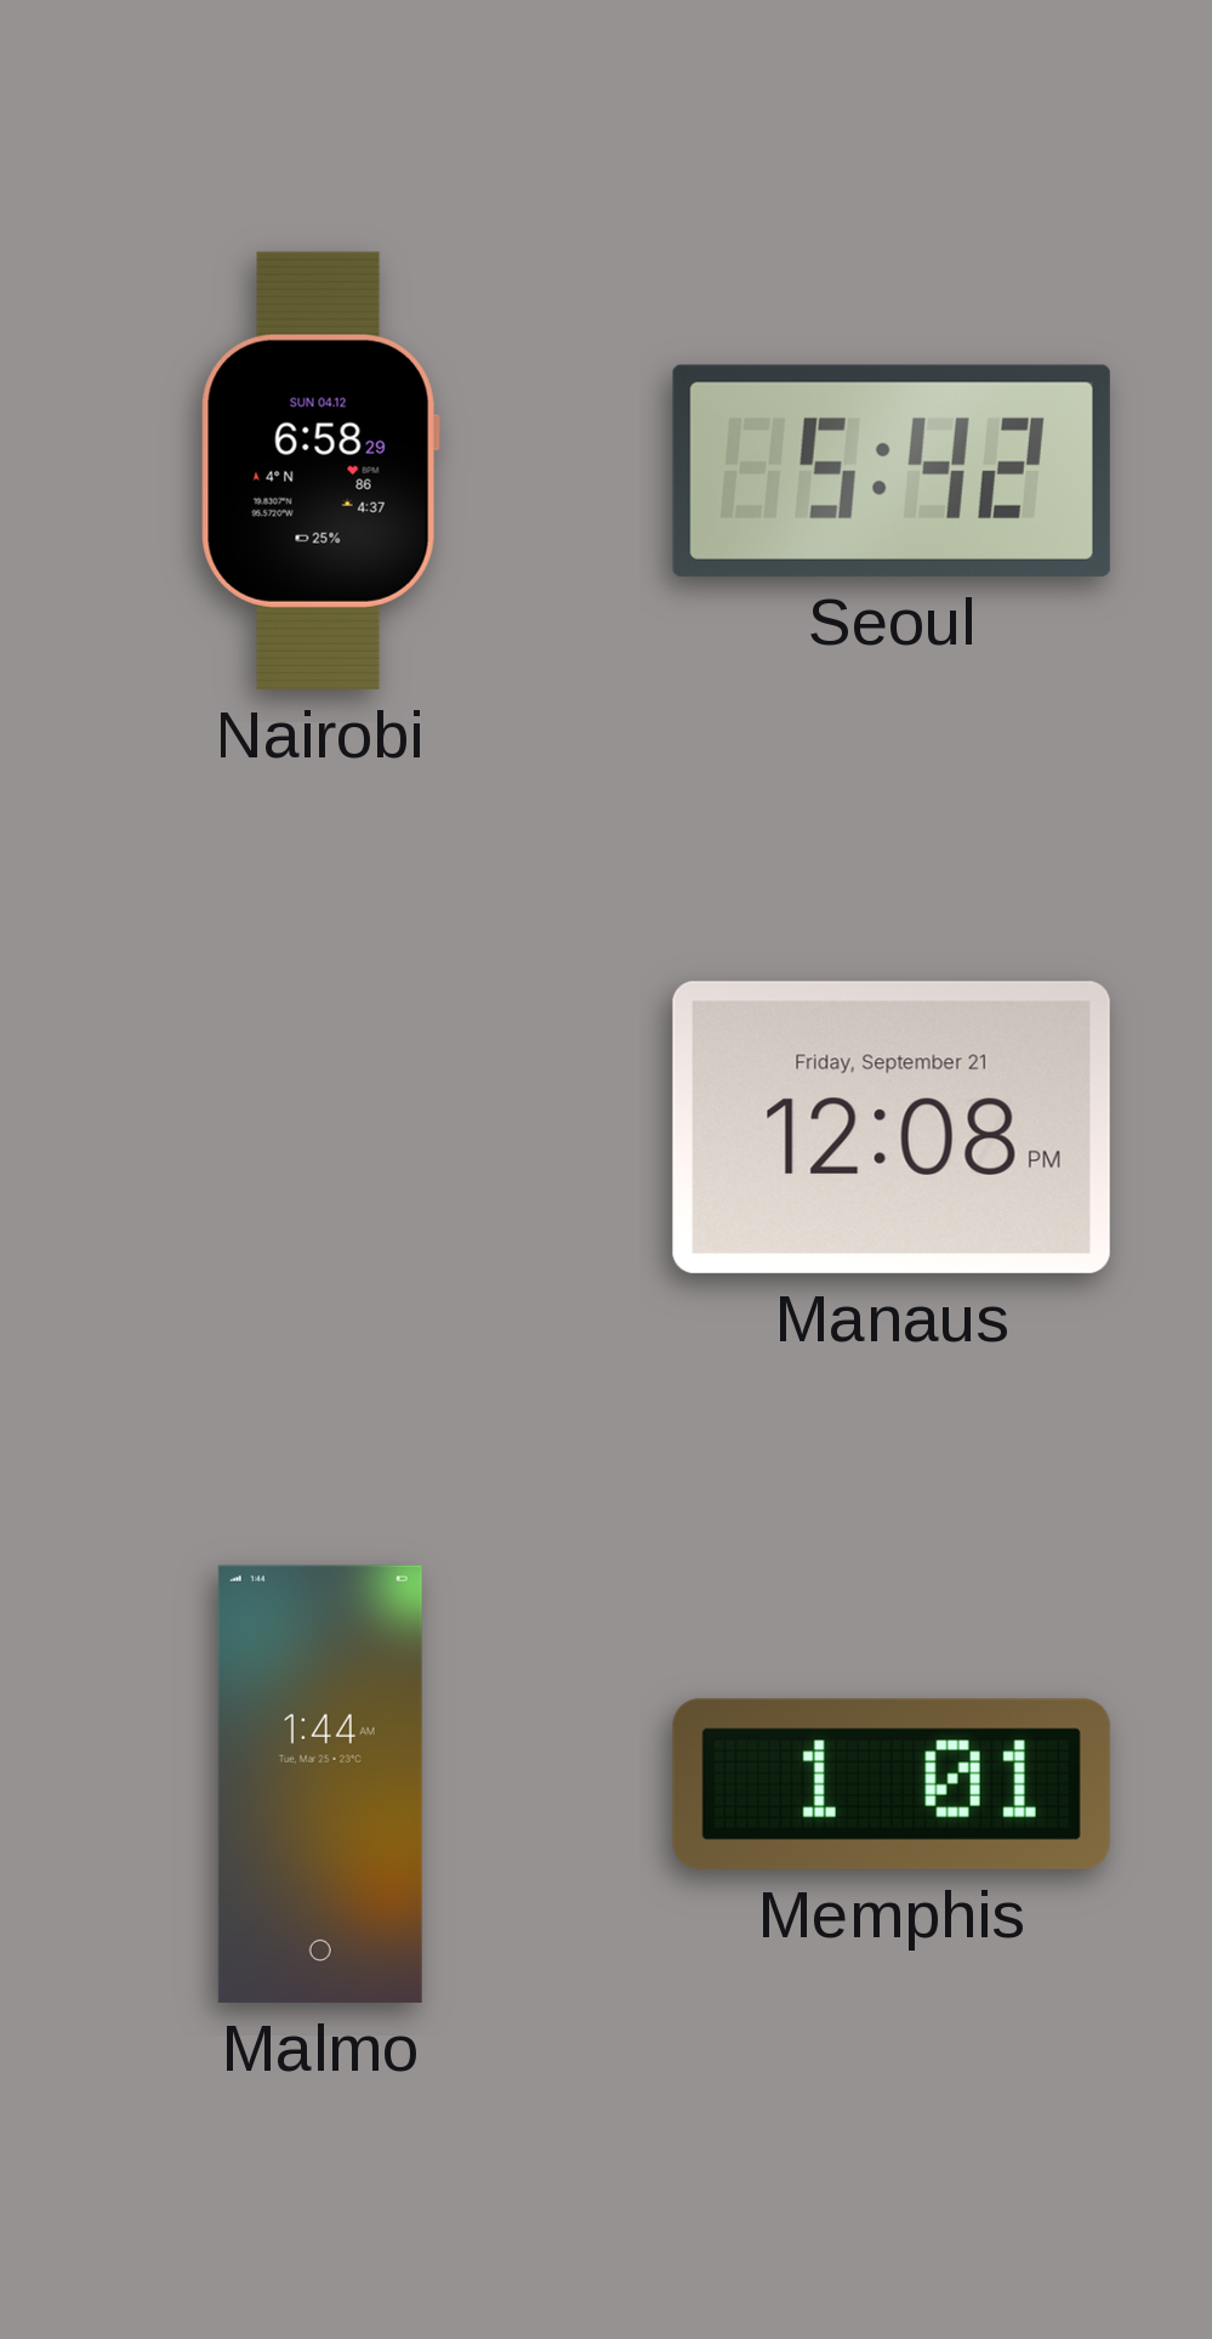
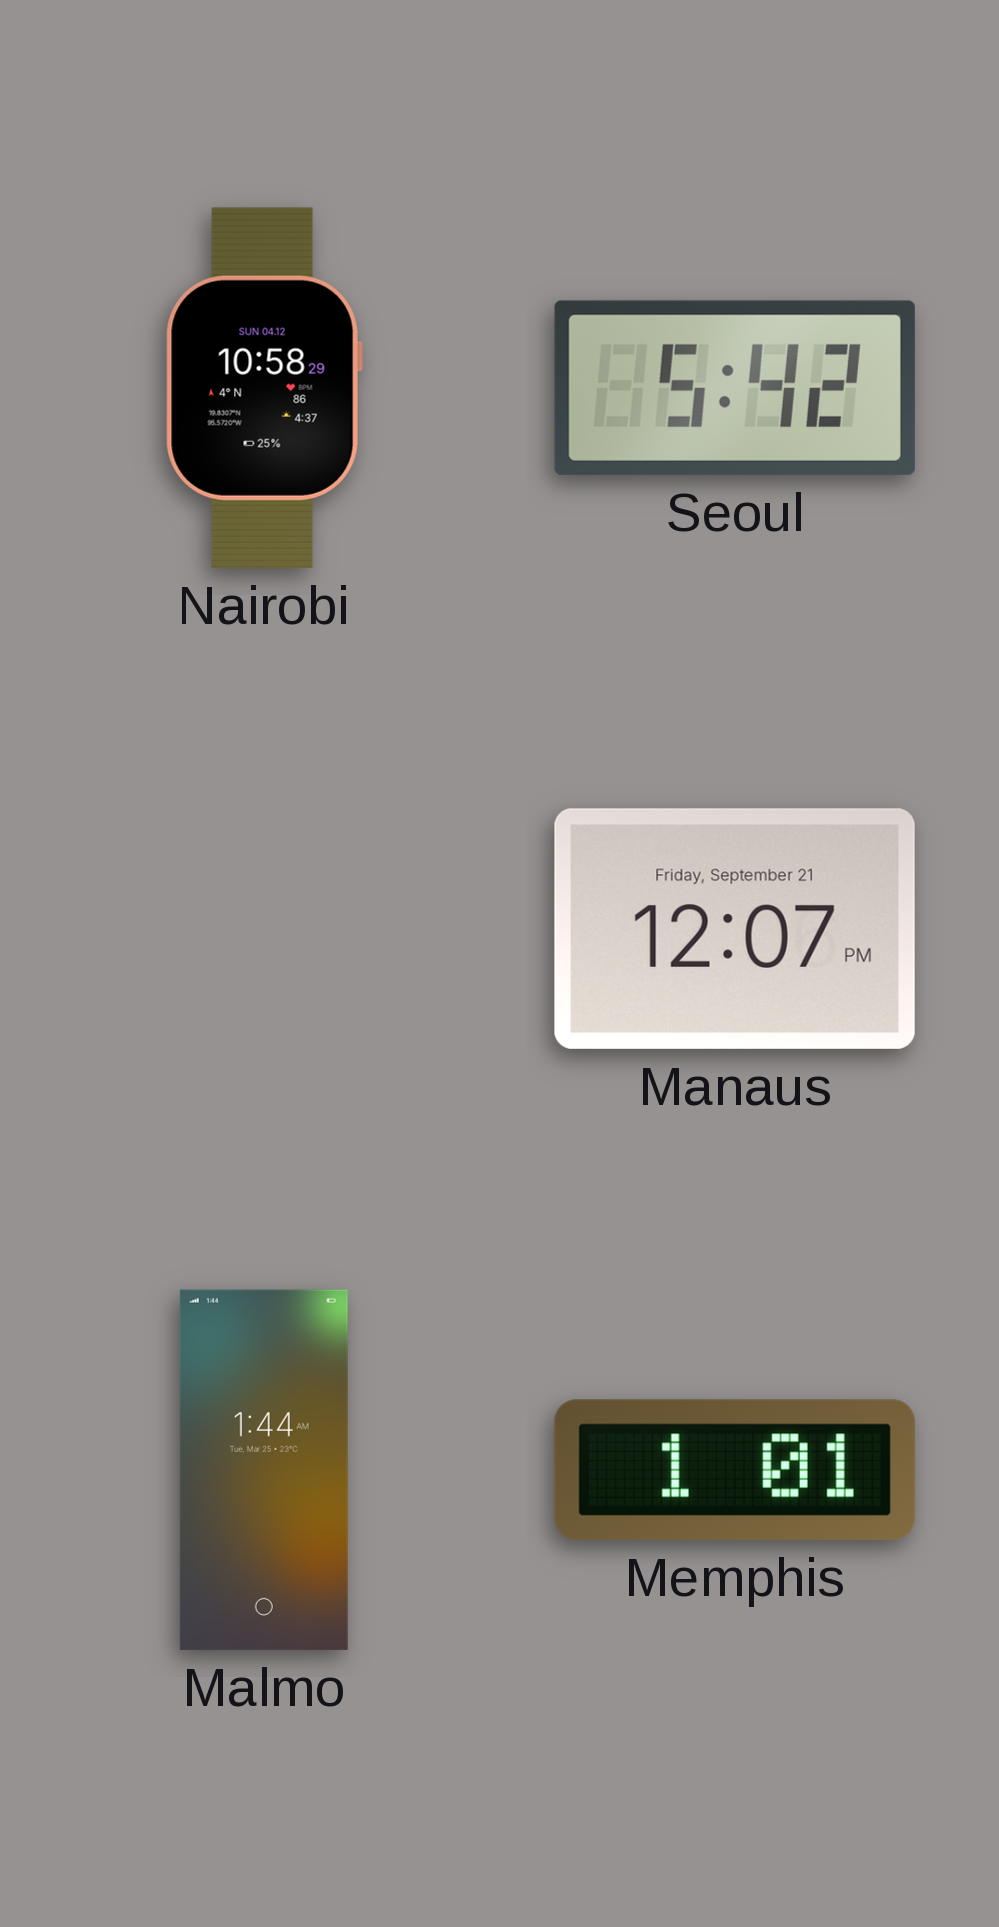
Nairobi: 6:58 -> 10:58
Manaus: 12:08 -> 12:07
